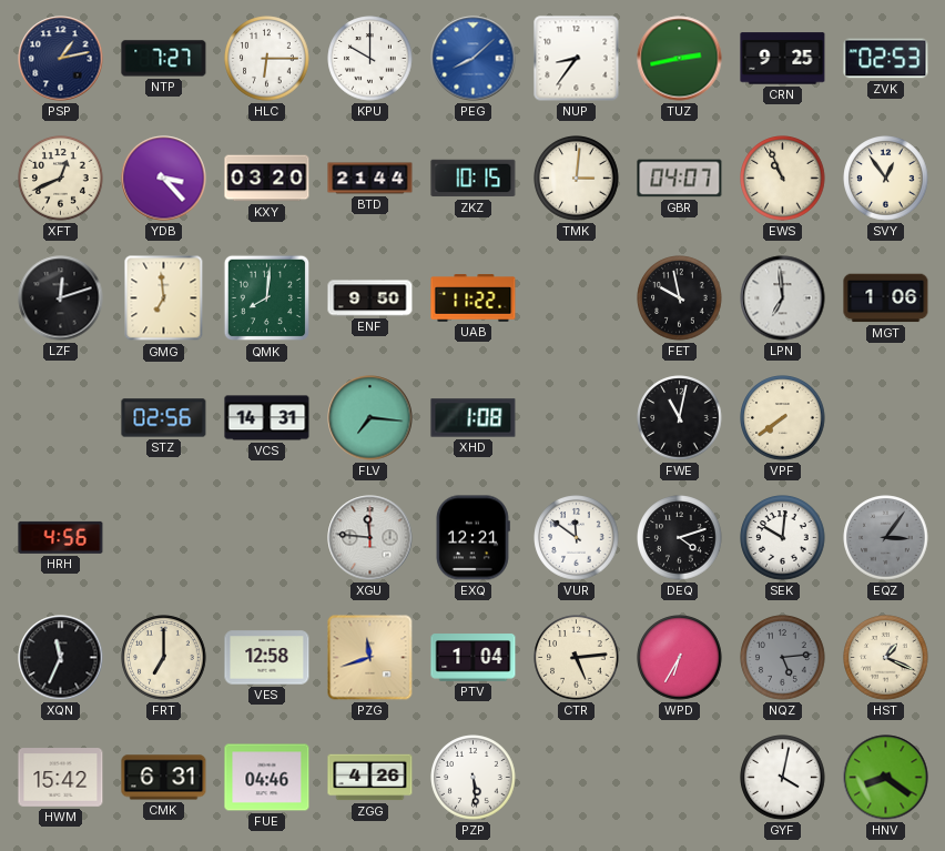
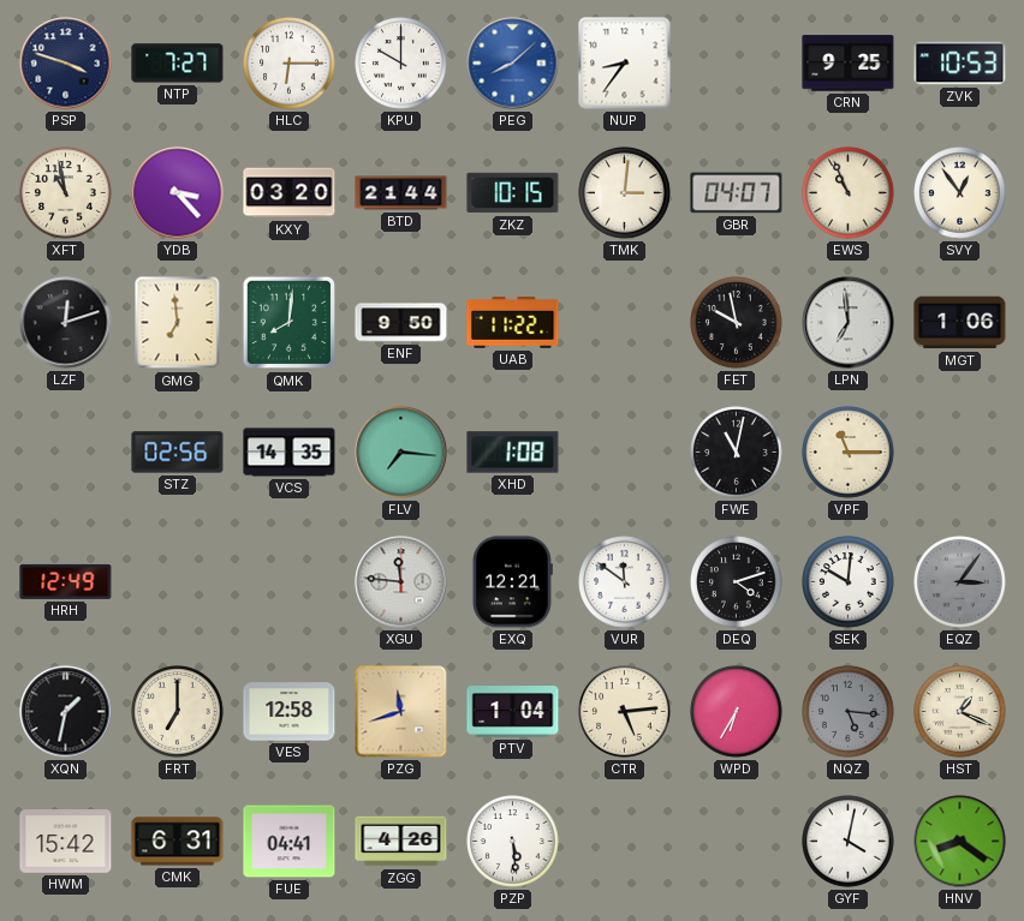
PSP: 1:13 -> 3:48
TUZ: 2:43 -> none
ZVK: 02:53 -> 10:53
XFT: 12:41 -> 10:58
VCS: 14:31 -> 14:35
VPF: 7:39 -> 11:15
HRH: 4:56 -> 12:49
XQN: 11:34 -> 1:32
NQZ: 5:14 -> 5:16
FUE: 04:46 -> 04:41
